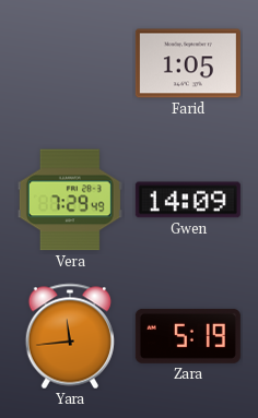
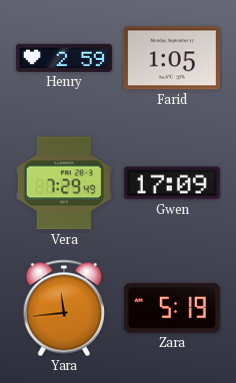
Henry: none -> 2:59
Gwen: 14:09 -> 17:09
